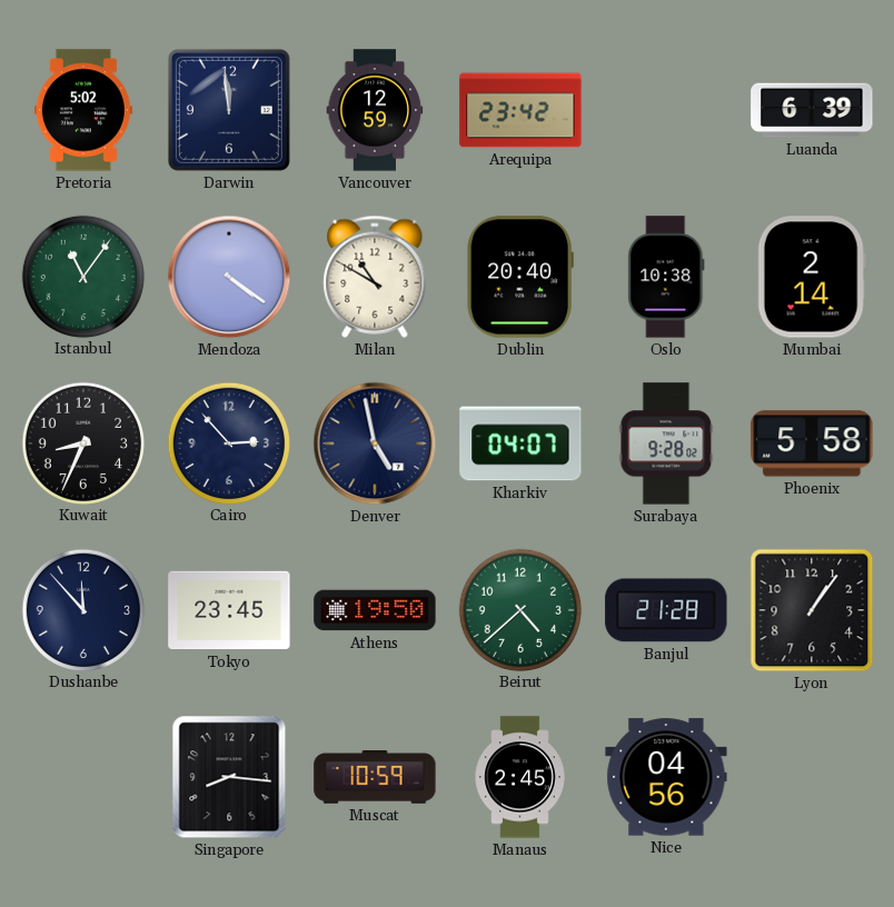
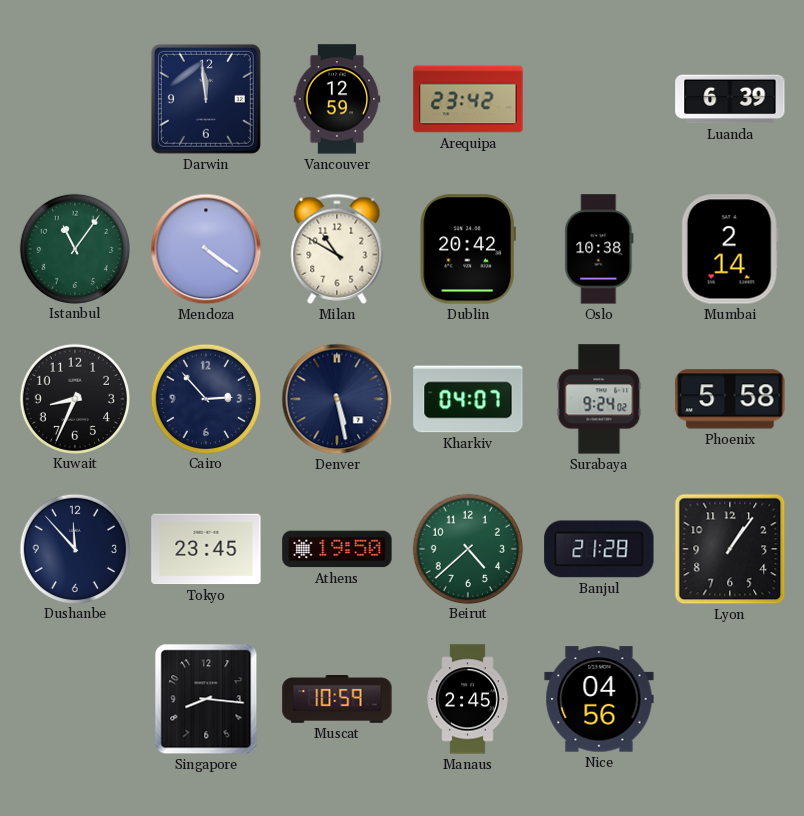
Pretoria: 5:02 -> none
Dublin: 20:40 -> 20:42
Denver: 4:58 -> 5:28
Surabaya: 9:28 -> 9:24
